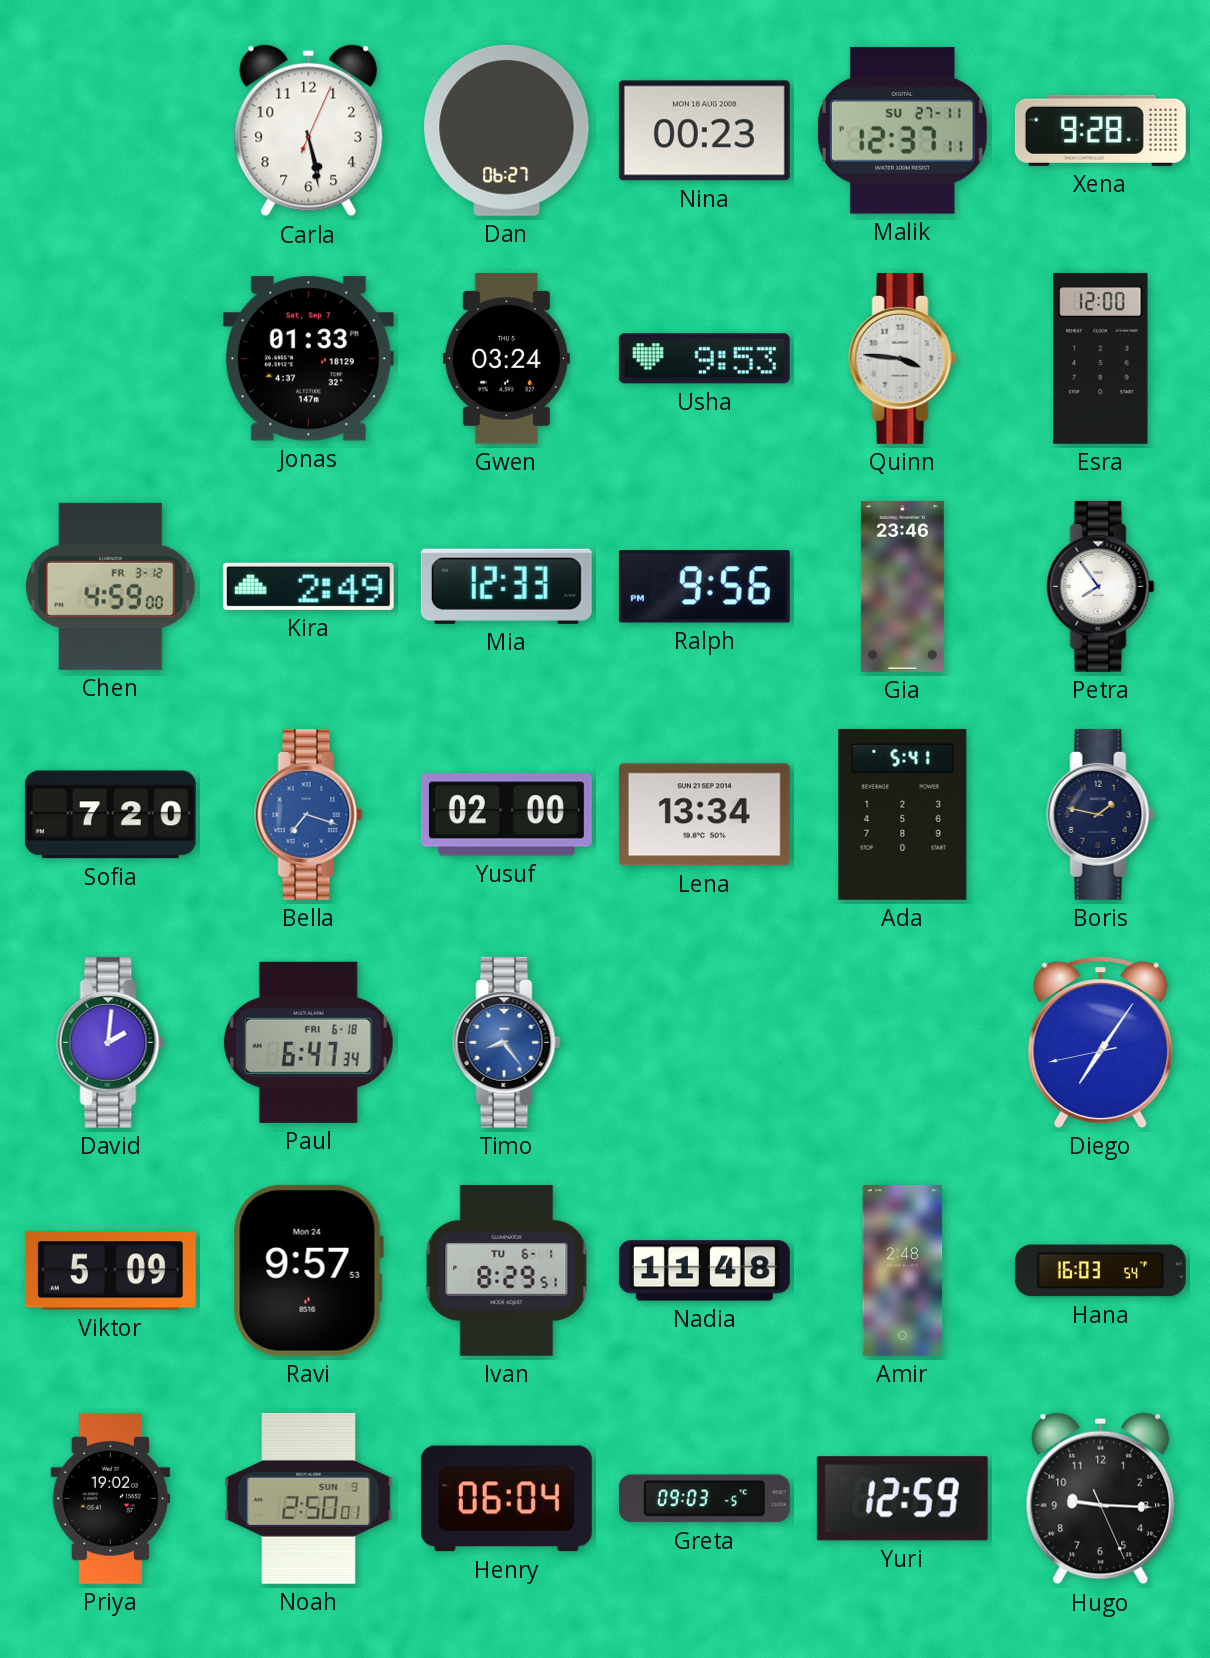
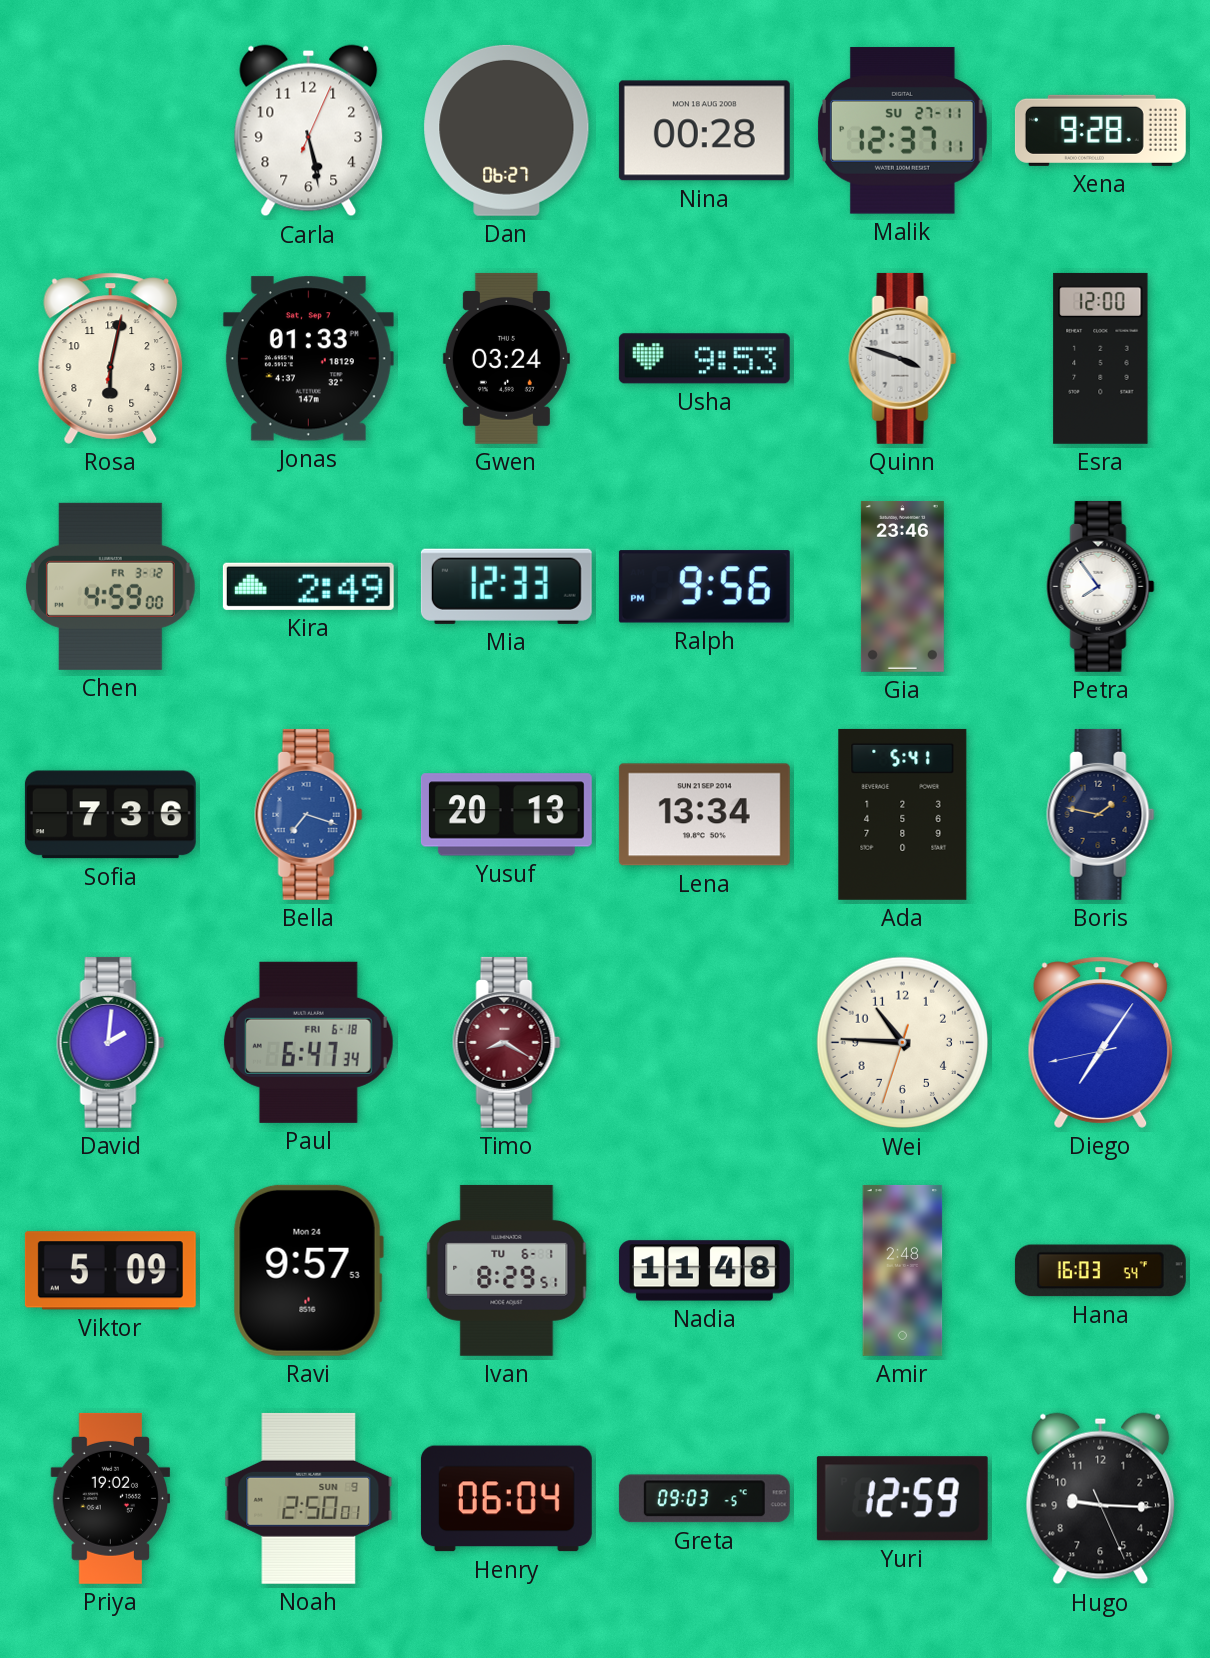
Nina: 00:23 -> 00:28
Rosa: none -> 6:02
Quinn: 3:46 -> 3:48
Sofia: 7:20 -> 7:36
Yusuf: 02:00 -> 20:13
Timo: 8:24 -> 8:20
Timo dial: blue -> burgundy
Wei: none -> 10:45
